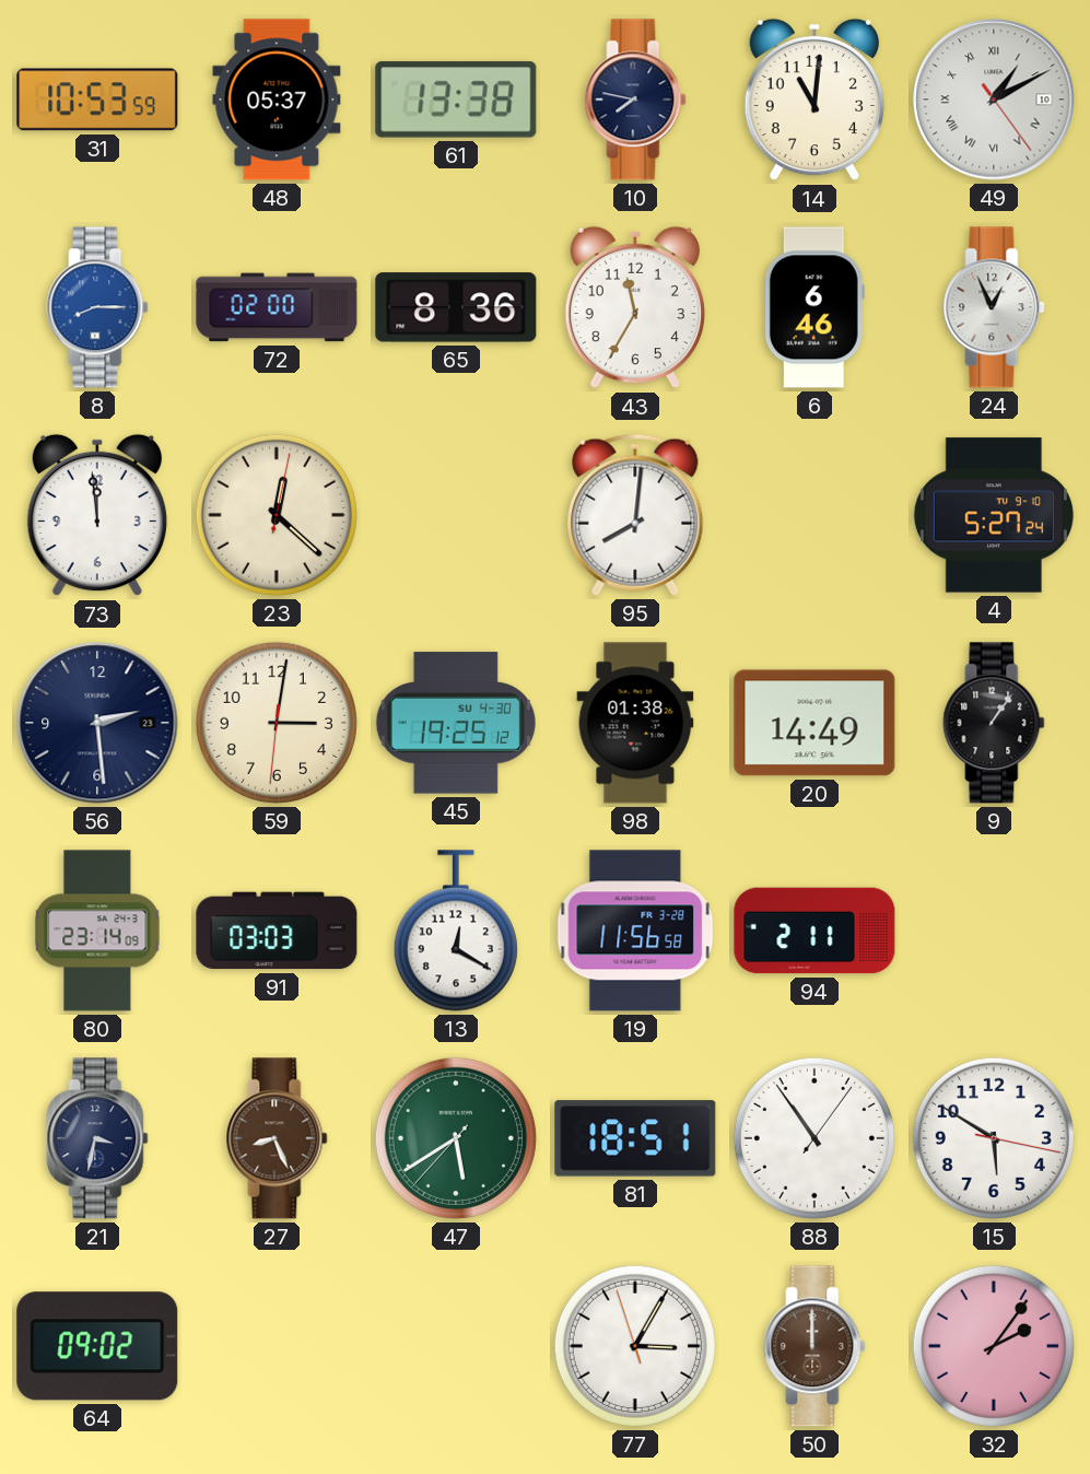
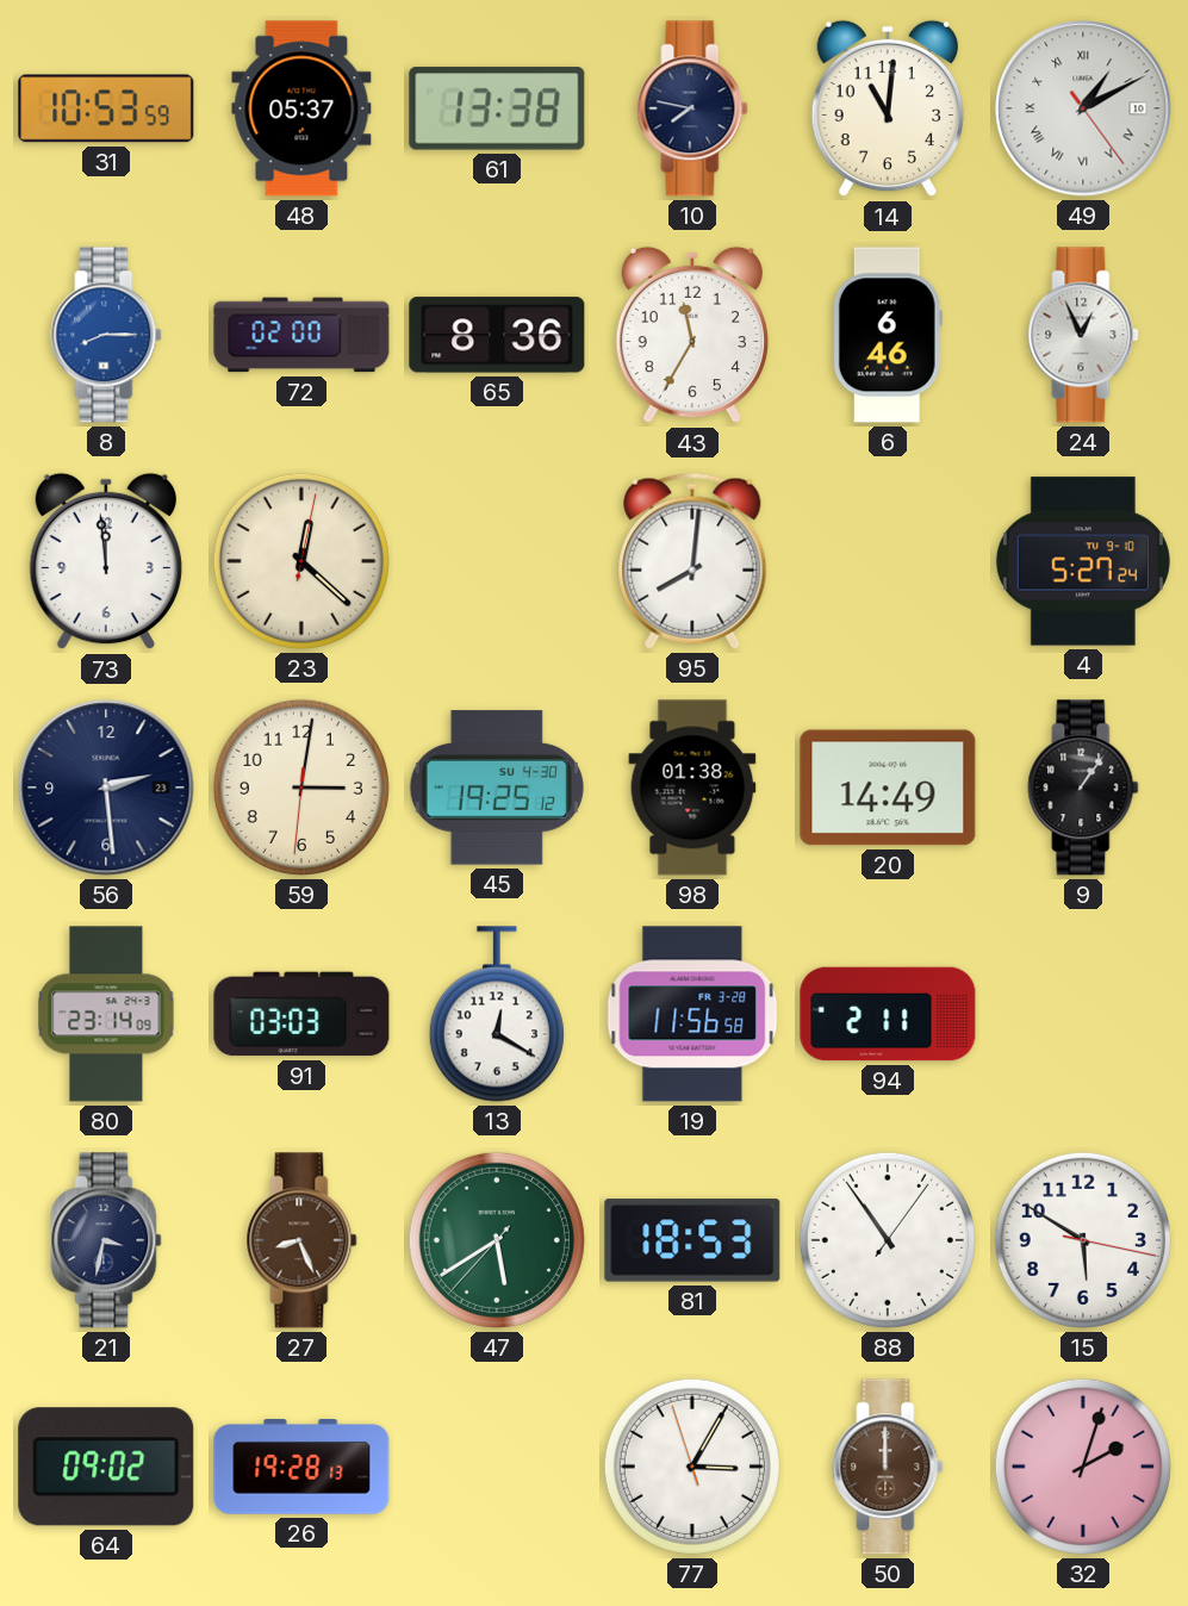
81: 18:51 -> 18:53
26: none -> 19:28
32: 2:06 -> 2:03
